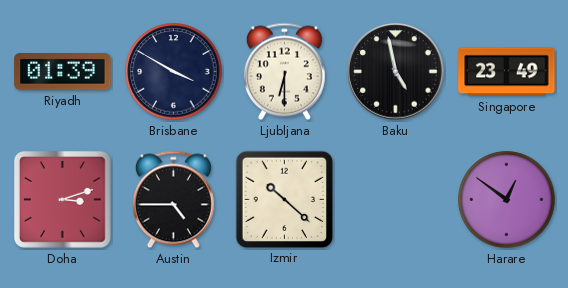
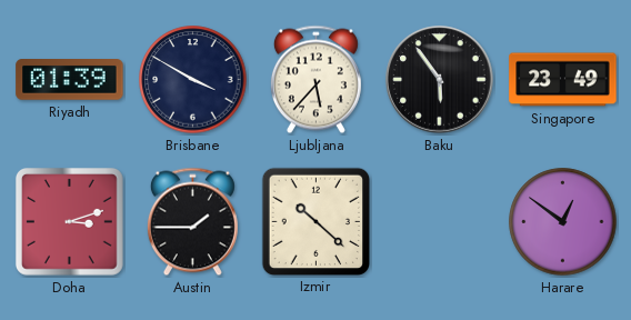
Ljubljana: 6:30 -> 5:37
Baku: 4:58 -> 5:54
Austin: 4:45 -> 1:45
